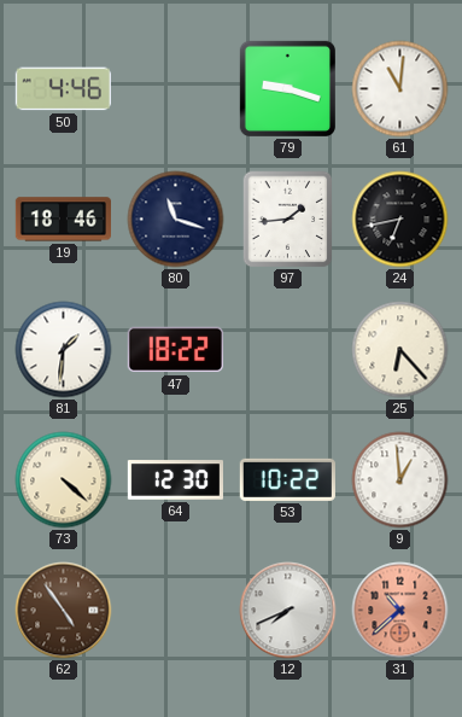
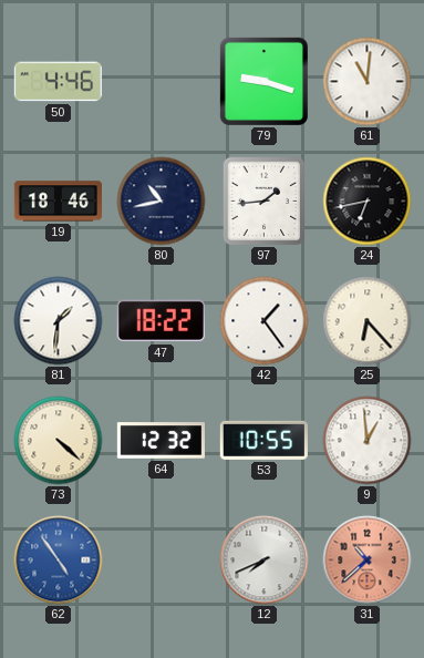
80: 11:18 -> 10:43
42: none -> 1:24
64: 12:30 -> 12:32
53: 10:22 -> 10:55
62 dial: brown -> blue
